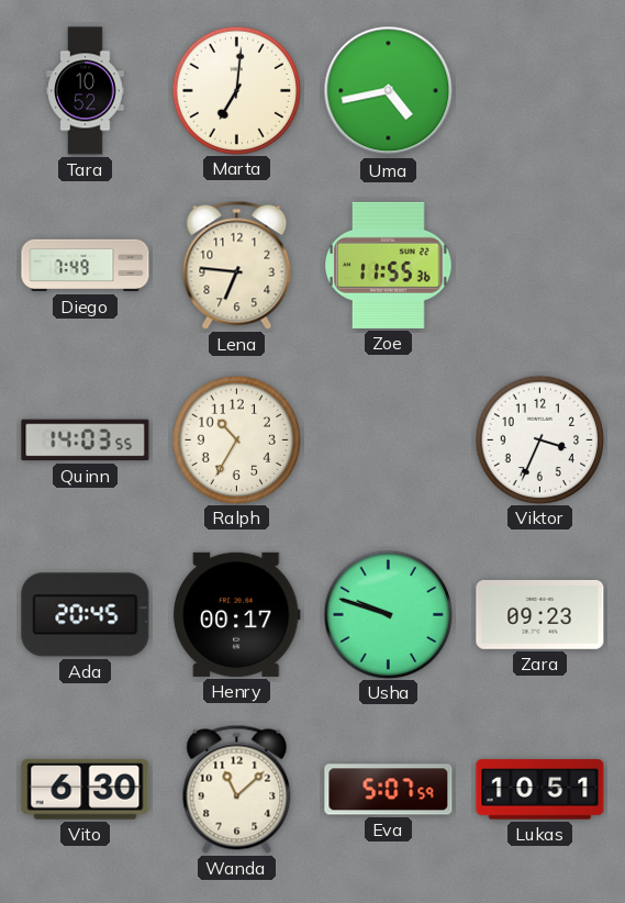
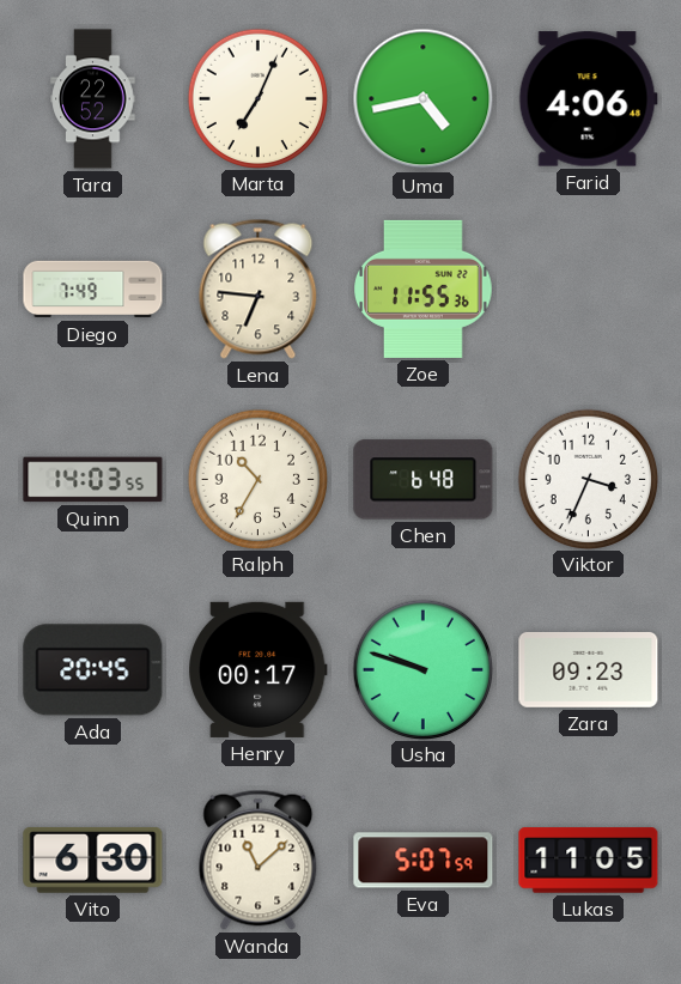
Tara: 10:52 -> 22:52
Marta: 7:01 -> 7:04
Farid: none -> 4:06
Chen: none -> 6:48
Lukas: 10:51 -> 11:05
